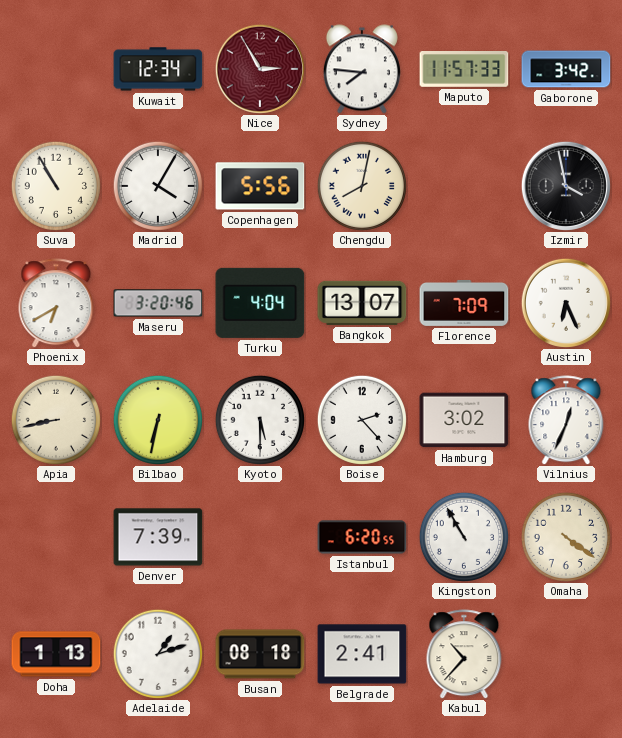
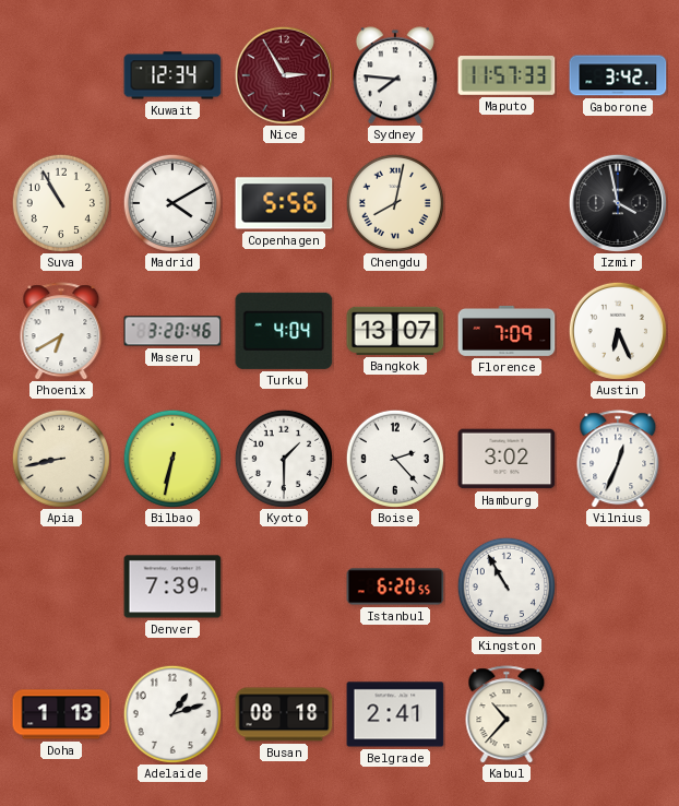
Madrid: 4:05 -> 4:10
Kyoto: 5:30 -> 1:30
Omaha: 4:21 -> none
